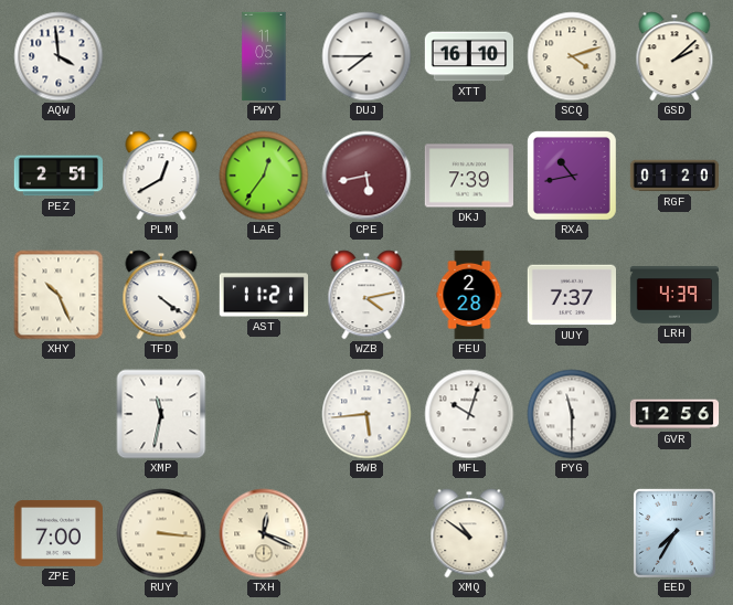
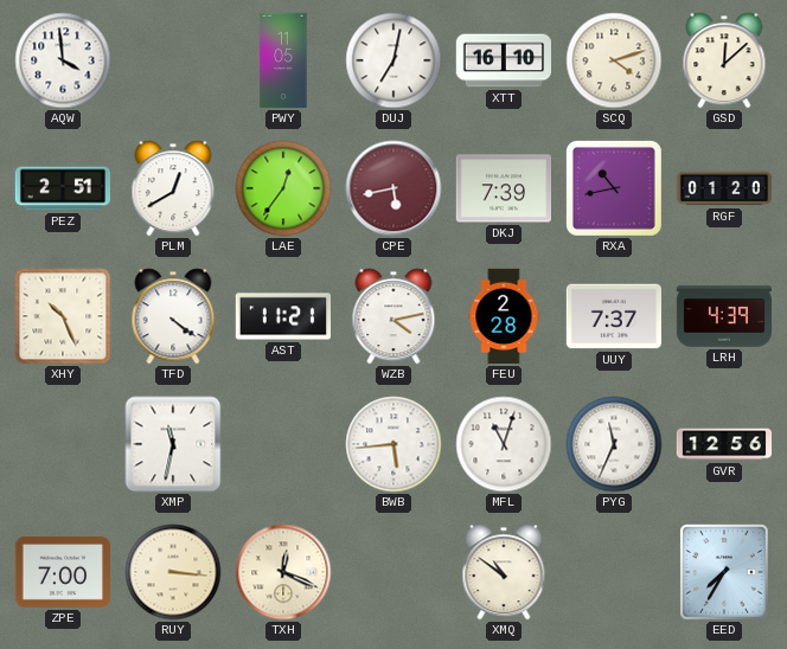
DUJ: 7:45 -> 7:02
GSD: 2:08 -> 12:08
MFL: 10:03 -> 11:03
PYG: 11:30 -> 11:34
